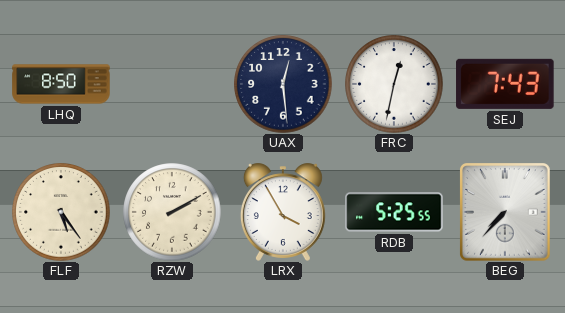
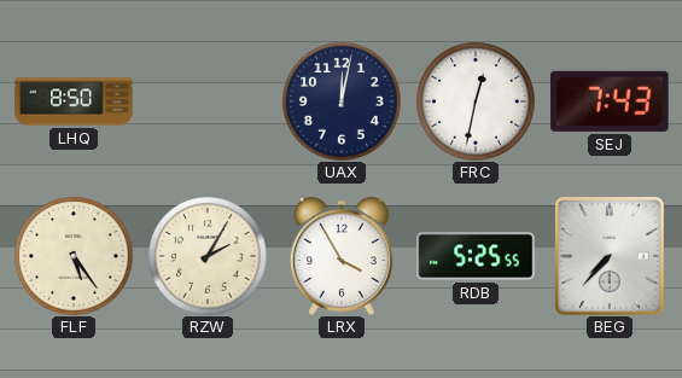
UAX: 12:29 -> 12:02
RZW: 2:10 -> 2:05
